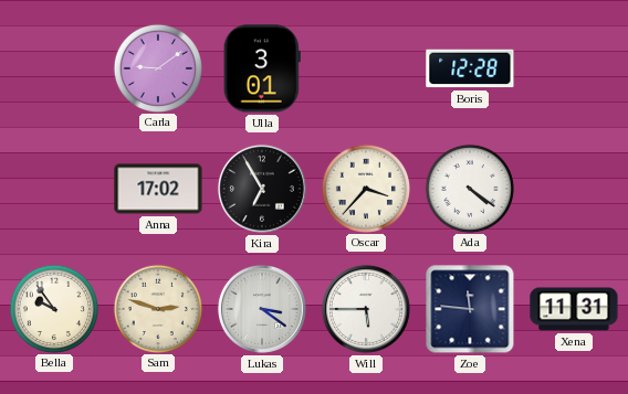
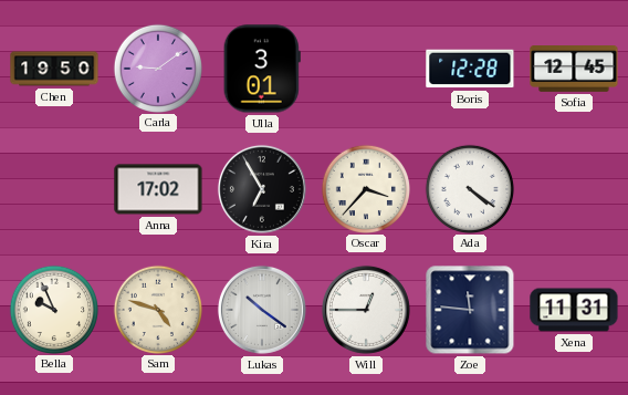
Chen: none -> 19:50
Sofia: none -> 12:45
Bella: 9:54 -> 9:56
Sam: 2:48 -> 4:48
Lukas: 3:21 -> 10:21
Will: 5:45 -> 12:45
